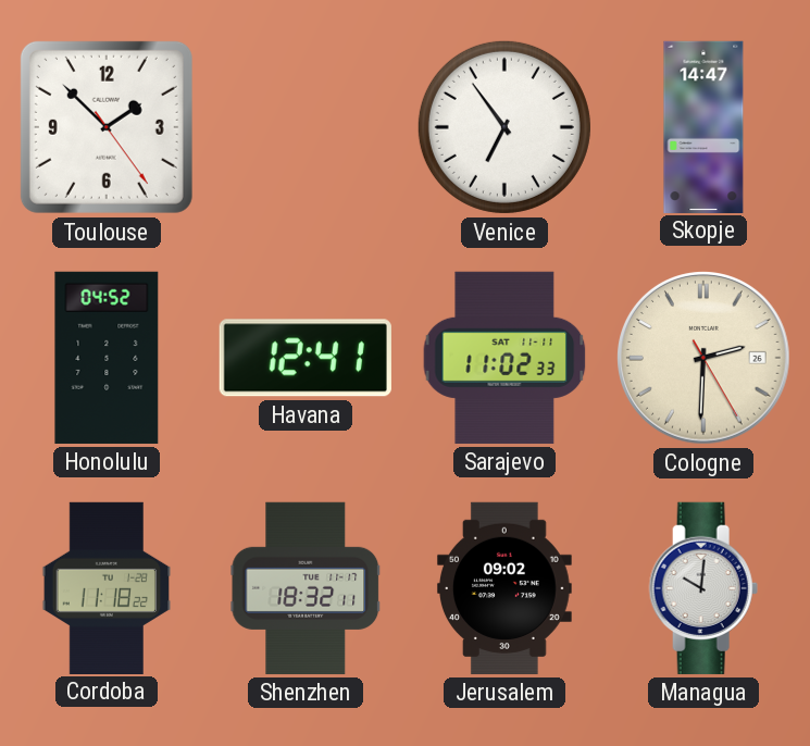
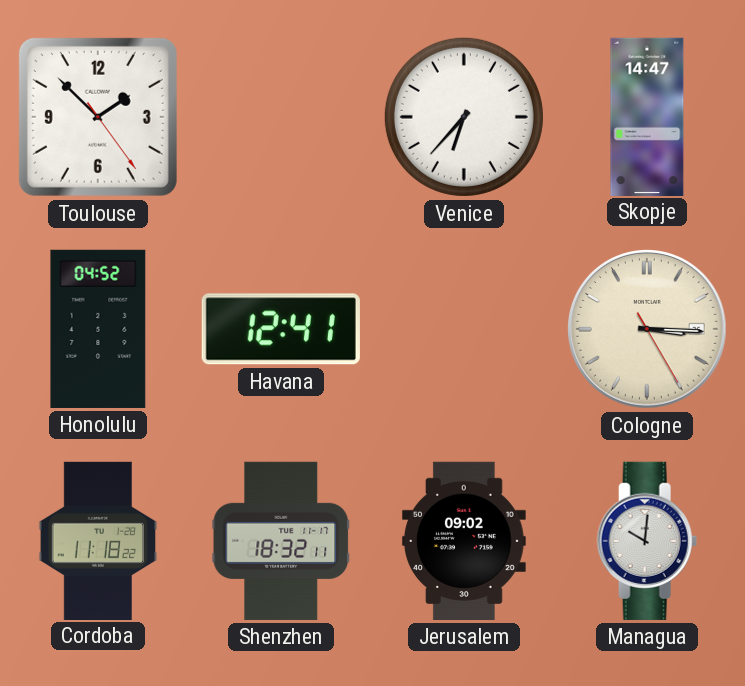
Venice: 6:54 -> 6:37
Sarajevo: 11:02 -> none
Cologne: 2:30 -> 3:15
